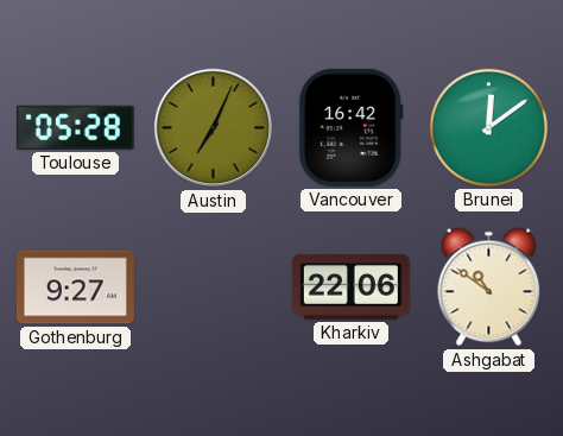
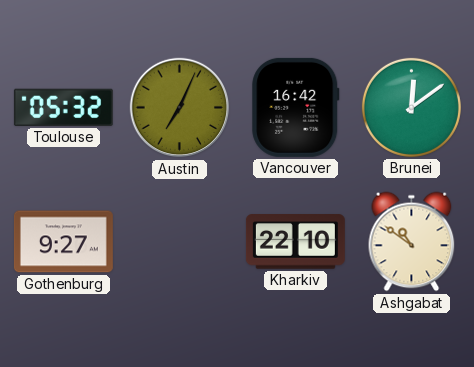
Toulouse: 05:28 -> 05:32
Kharkiv: 22:06 -> 22:10
